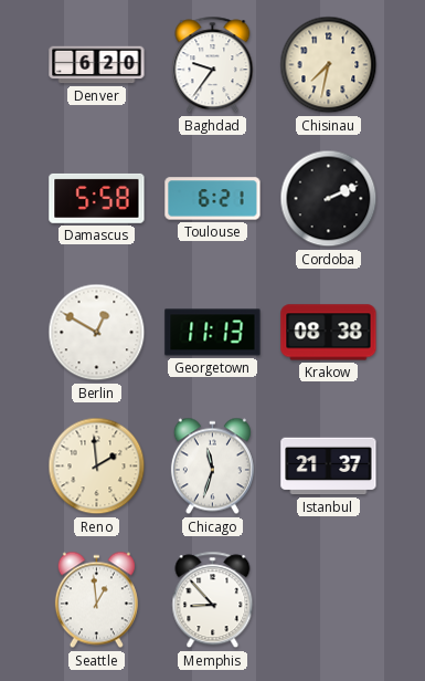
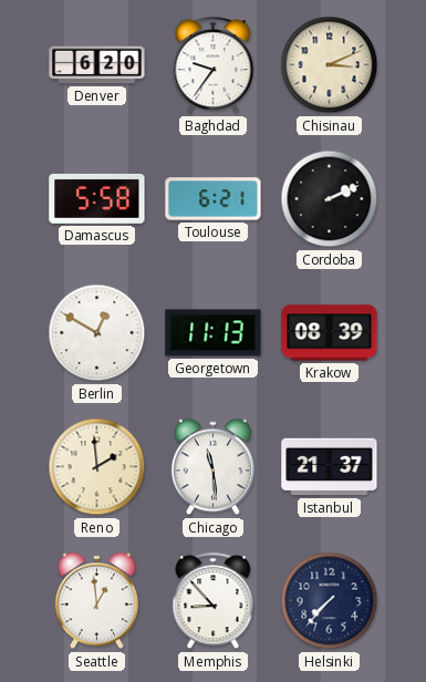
Chisinau: 7:32 -> 3:11
Krakow: 08:38 -> 08:39
Chicago: 11:33 -> 11:29
Helsinki: none -> 7:37
